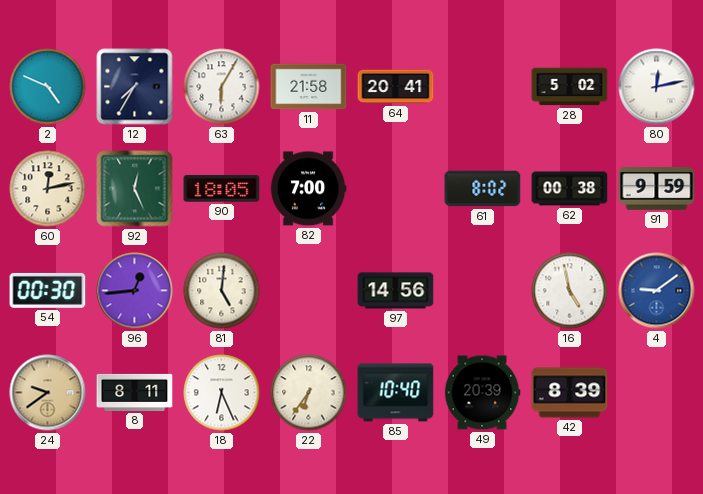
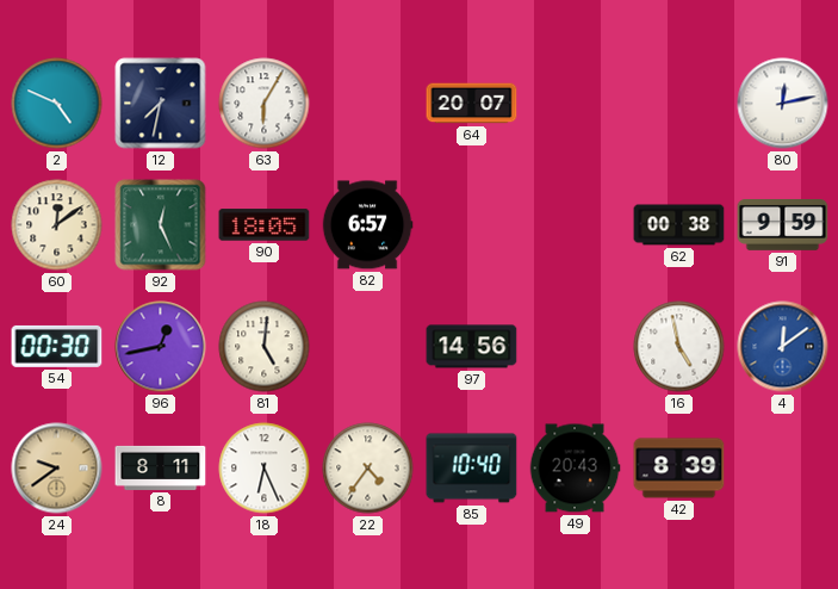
12: 7:35 -> 7:32
11: 21:58 -> none
64: 20:41 -> 20:07
28: 5:02 -> none
60: 12:13 -> 12:09
82: 7:00 -> 6:57
61: 8:02 -> none
96: 12:44 -> 12:43
4: 9:09 -> 12:09
22: 6:36 -> 4:36
49: 20:39 -> 20:43
